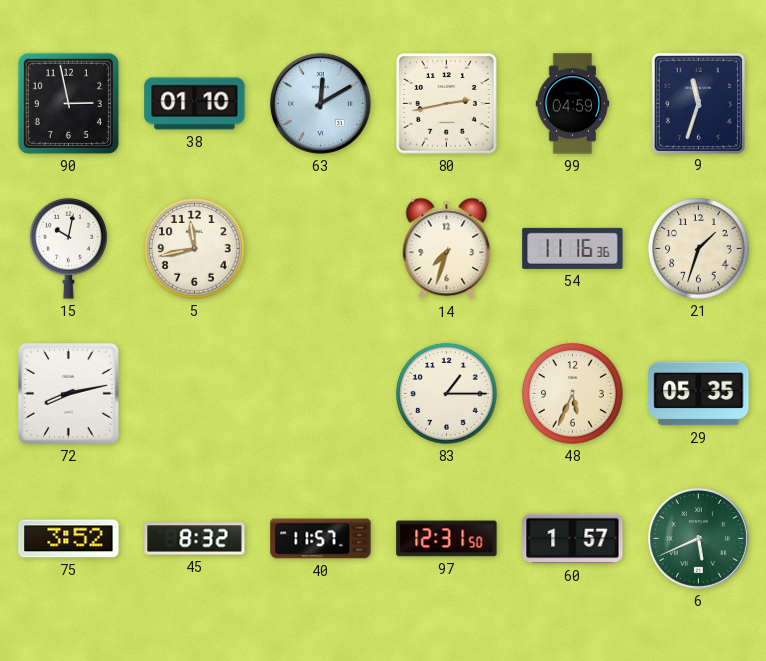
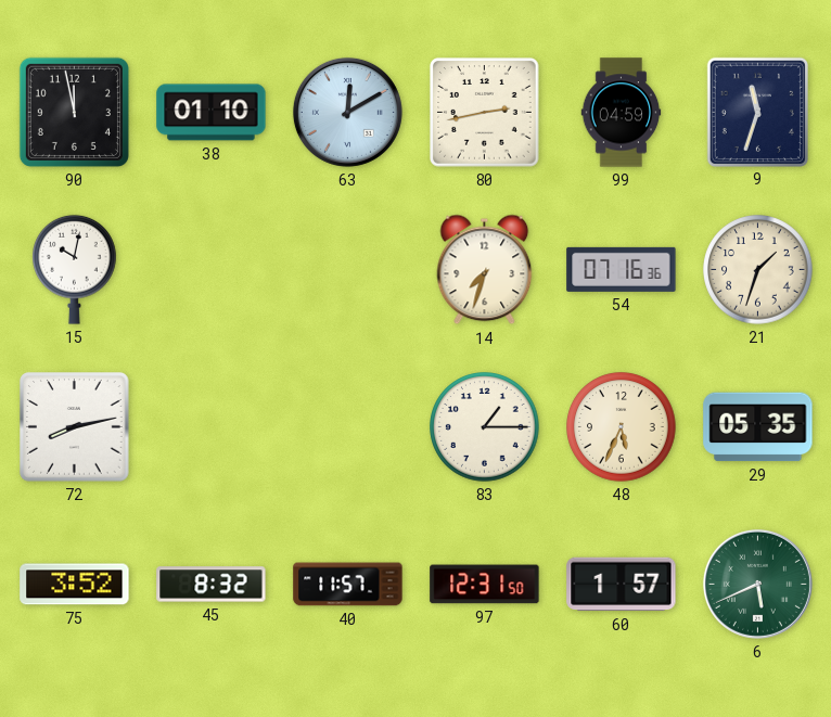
90: 2:58 -> 11:58
5: 11:43 -> none
54: 11:16 -> 07:16
